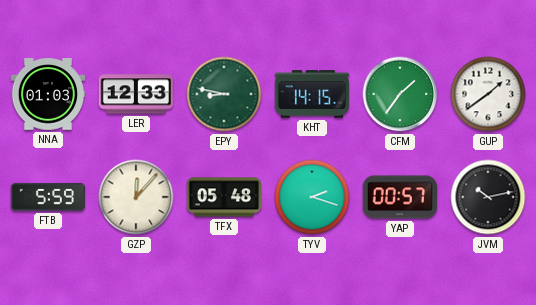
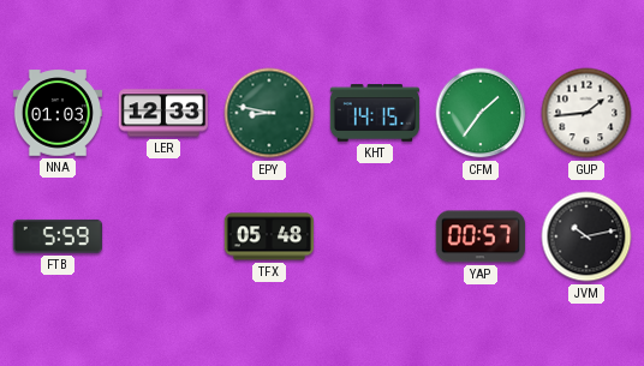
GUP: 1:39 -> 1:44
GZP: 12:07 -> none
TYV: 2:18 -> none
